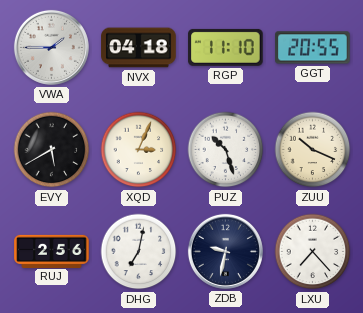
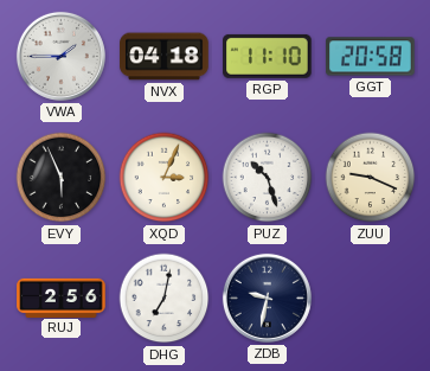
GGT: 20:55 -> 20:58
EVY: 5:40 -> 5:56
ZUU: 10:19 -> 9:19
LXU: 7:23 -> none
